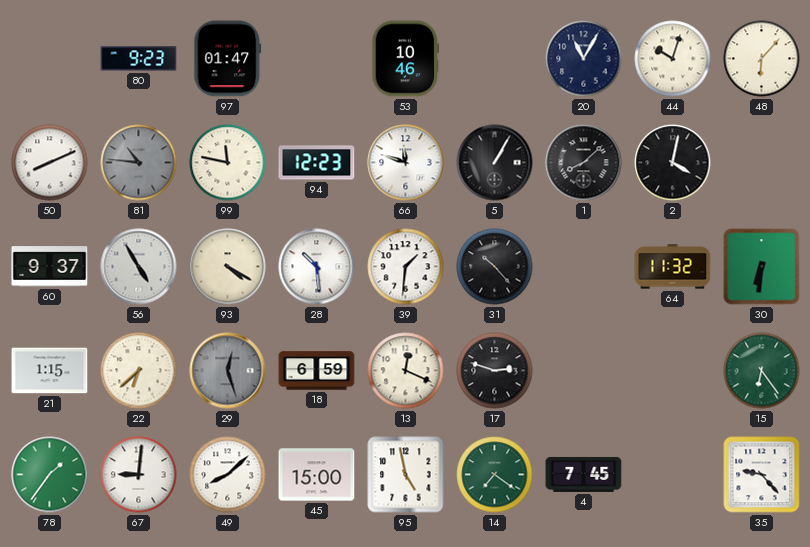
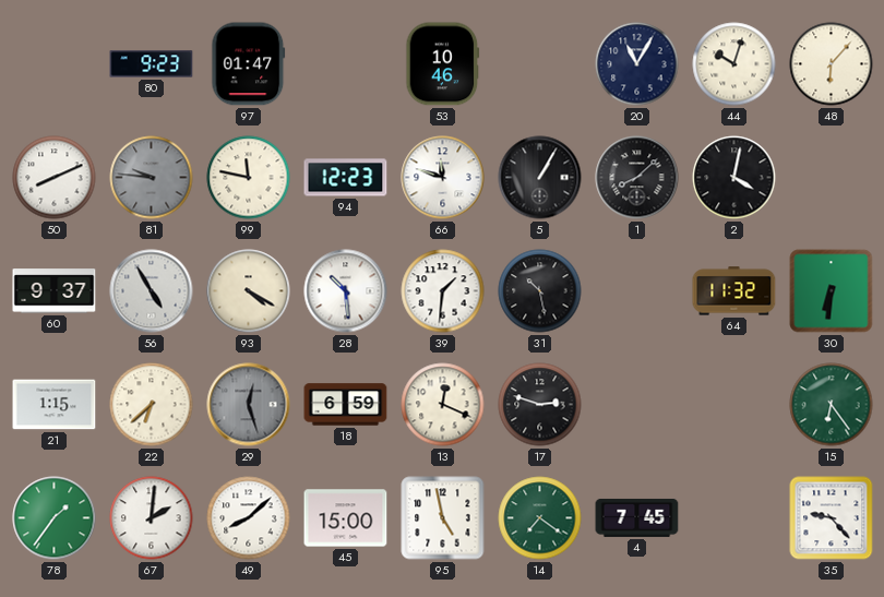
81: 10:46 -> 9:46
31: 10:23 -> 10:28
67: 9:01 -> 2:01
